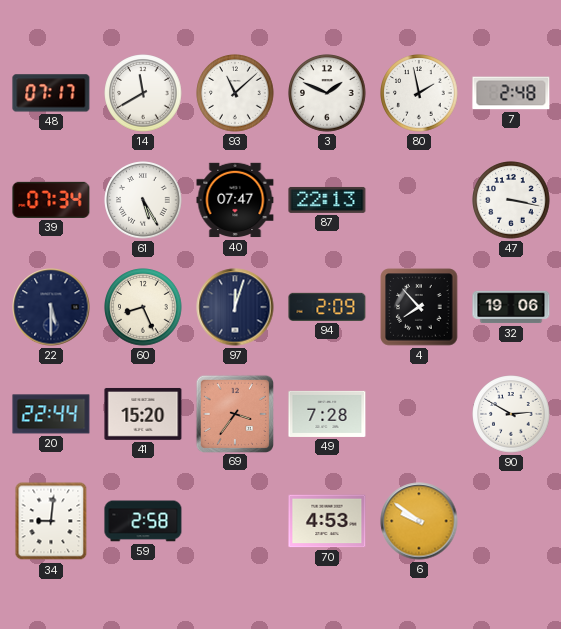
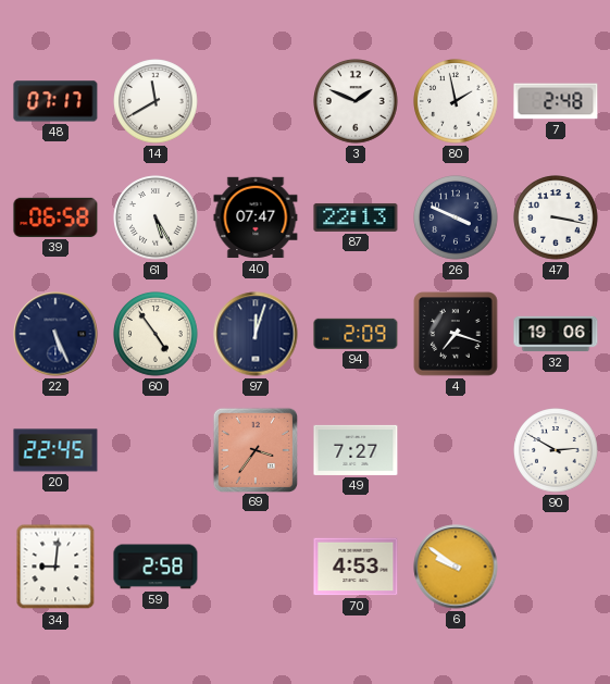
93: 11:08 -> none
39: 07:34 -> 06:58
26: none -> 3:49
22: 5:30 -> 5:26
60: 8:26 -> 4:54
4: 7:53 -> 7:18
20: 22:44 -> 22:45
41: 15:20 -> none
49: 7:28 -> 7:27
